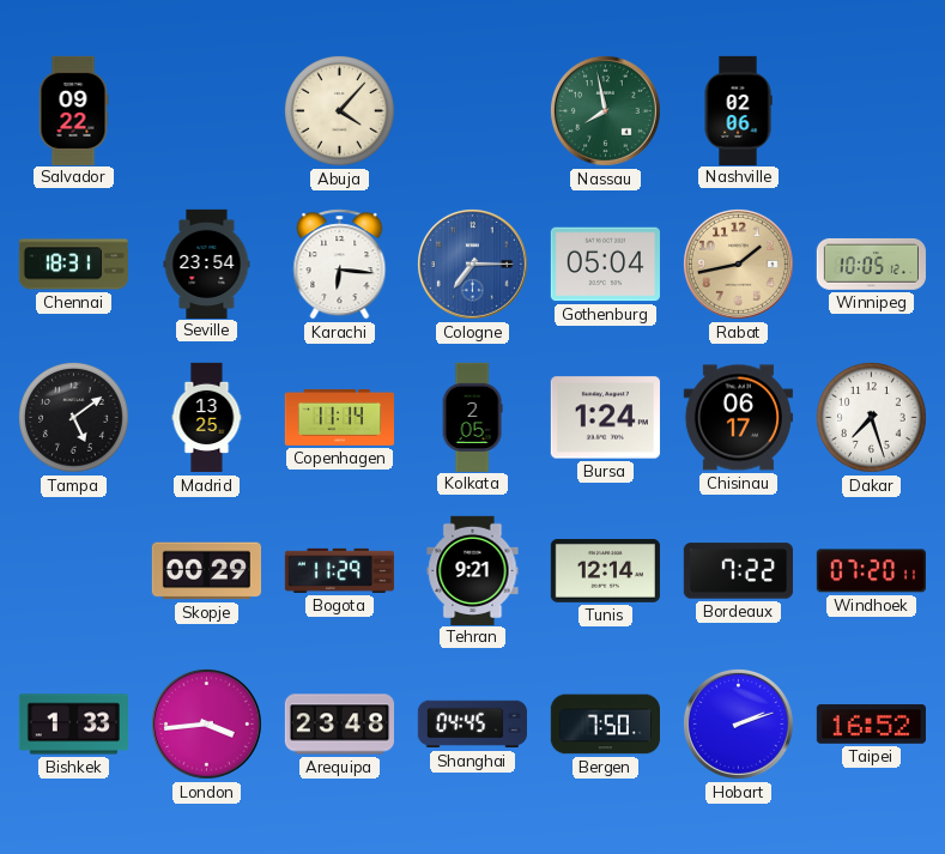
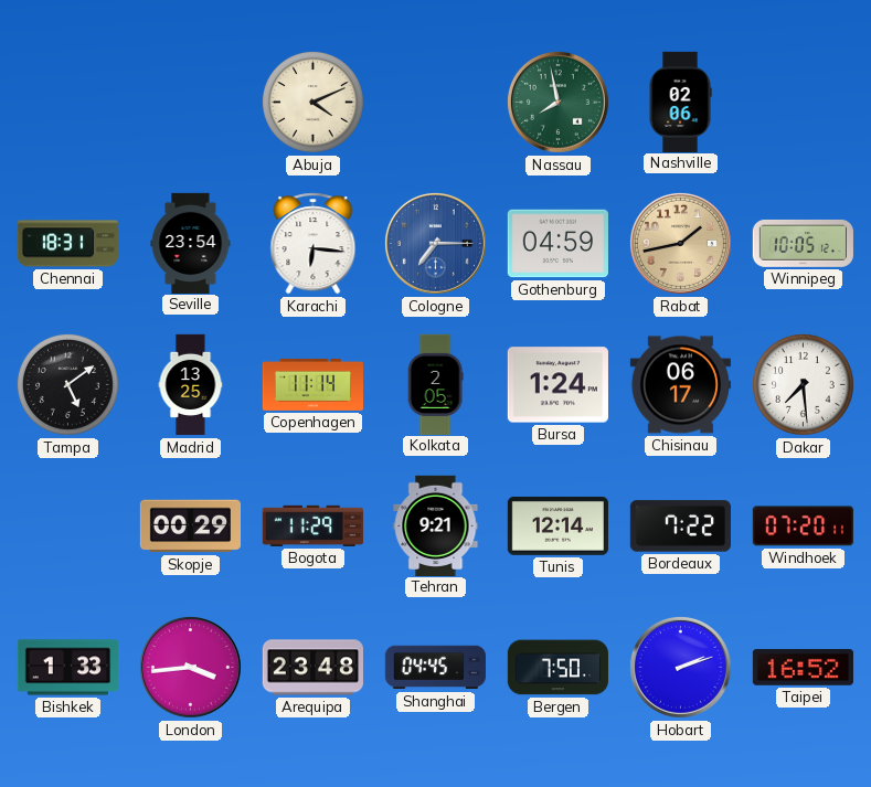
Salvador: 09:22 -> none
Abuja: 4:07 -> 4:11
Gothenburg: 05:04 -> 04:59
Dakar: 7:27 -> 7:29
